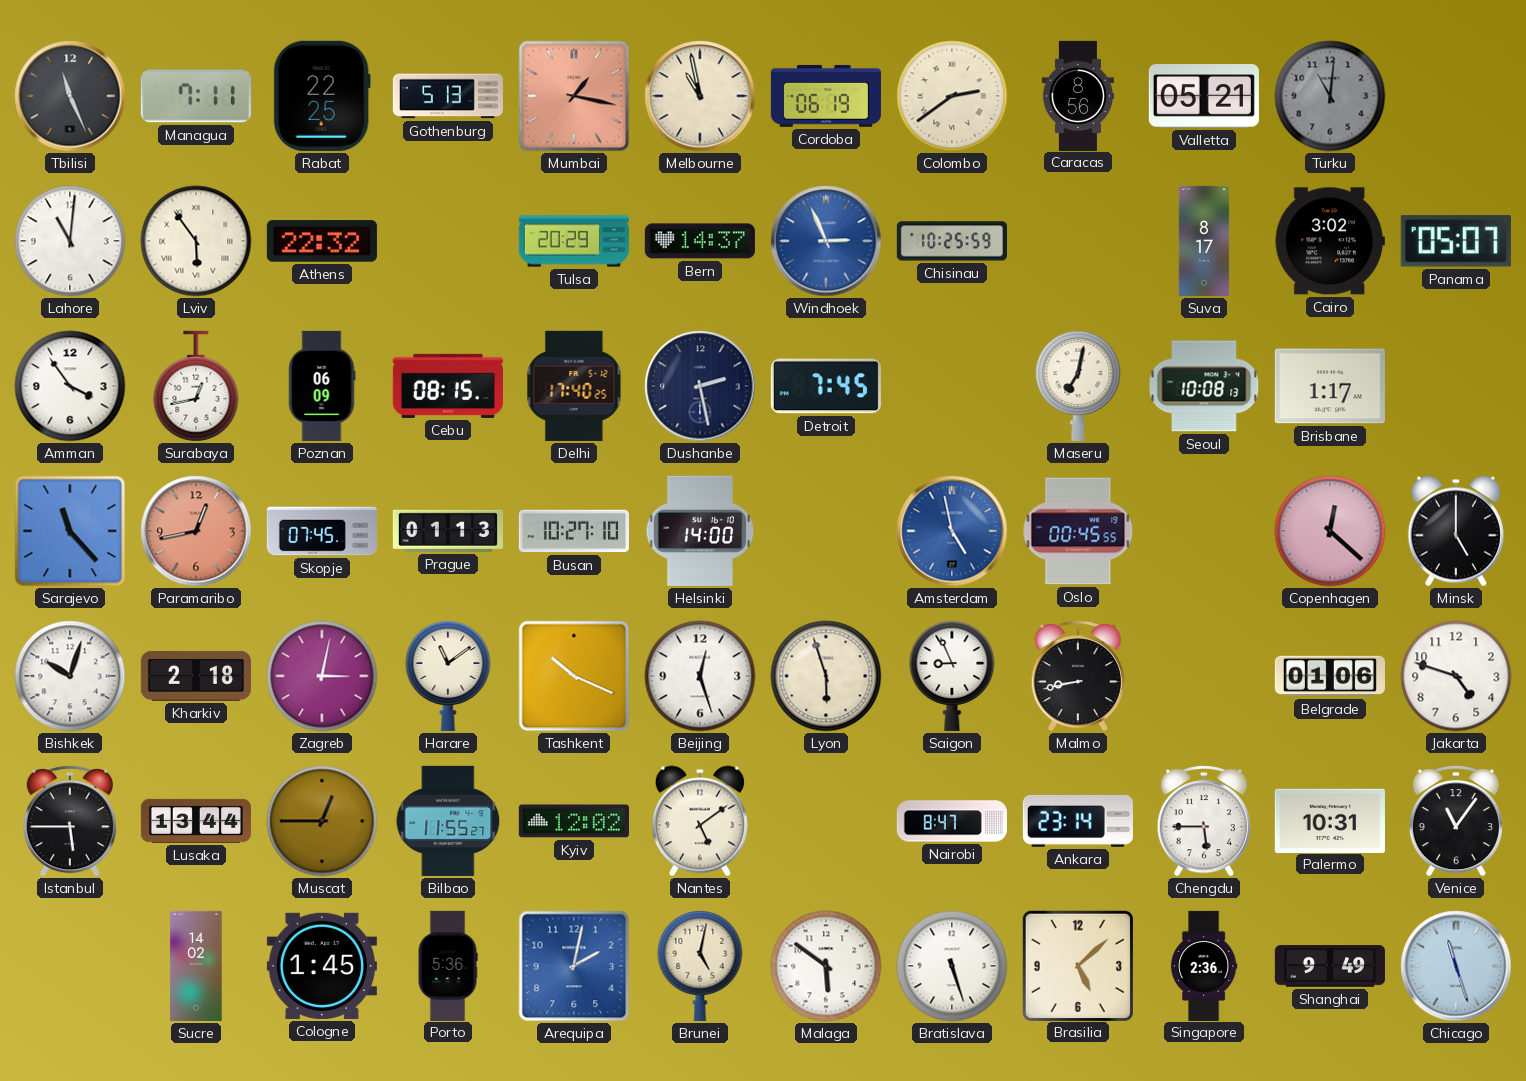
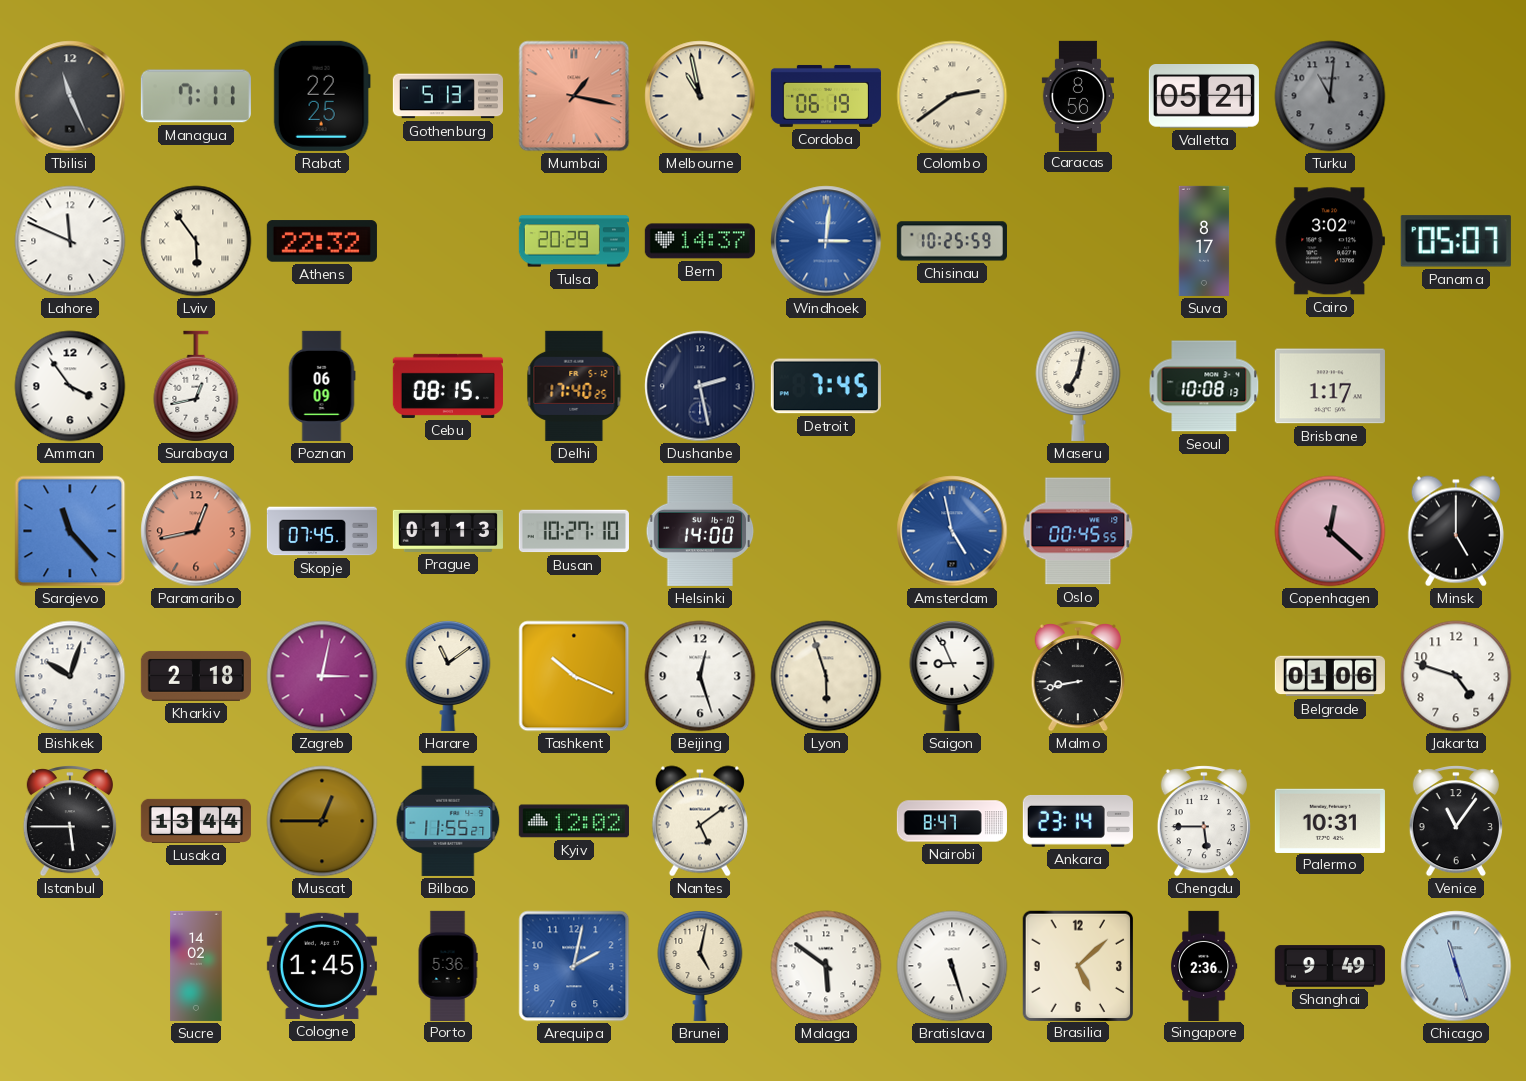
Lahore: 11:01 -> 11:49
Windhoek: 2:56 -> 3:01
